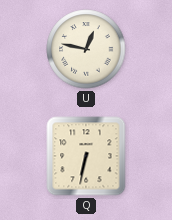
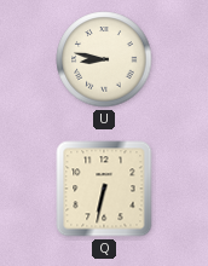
U: 12:47 -> 8:47
